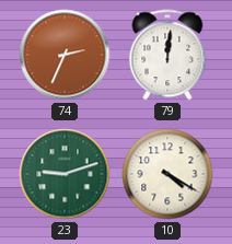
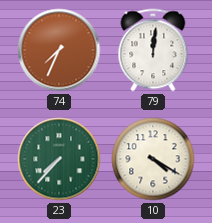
74: 2:34 -> 7:34
23: 9:12 -> 7:37
